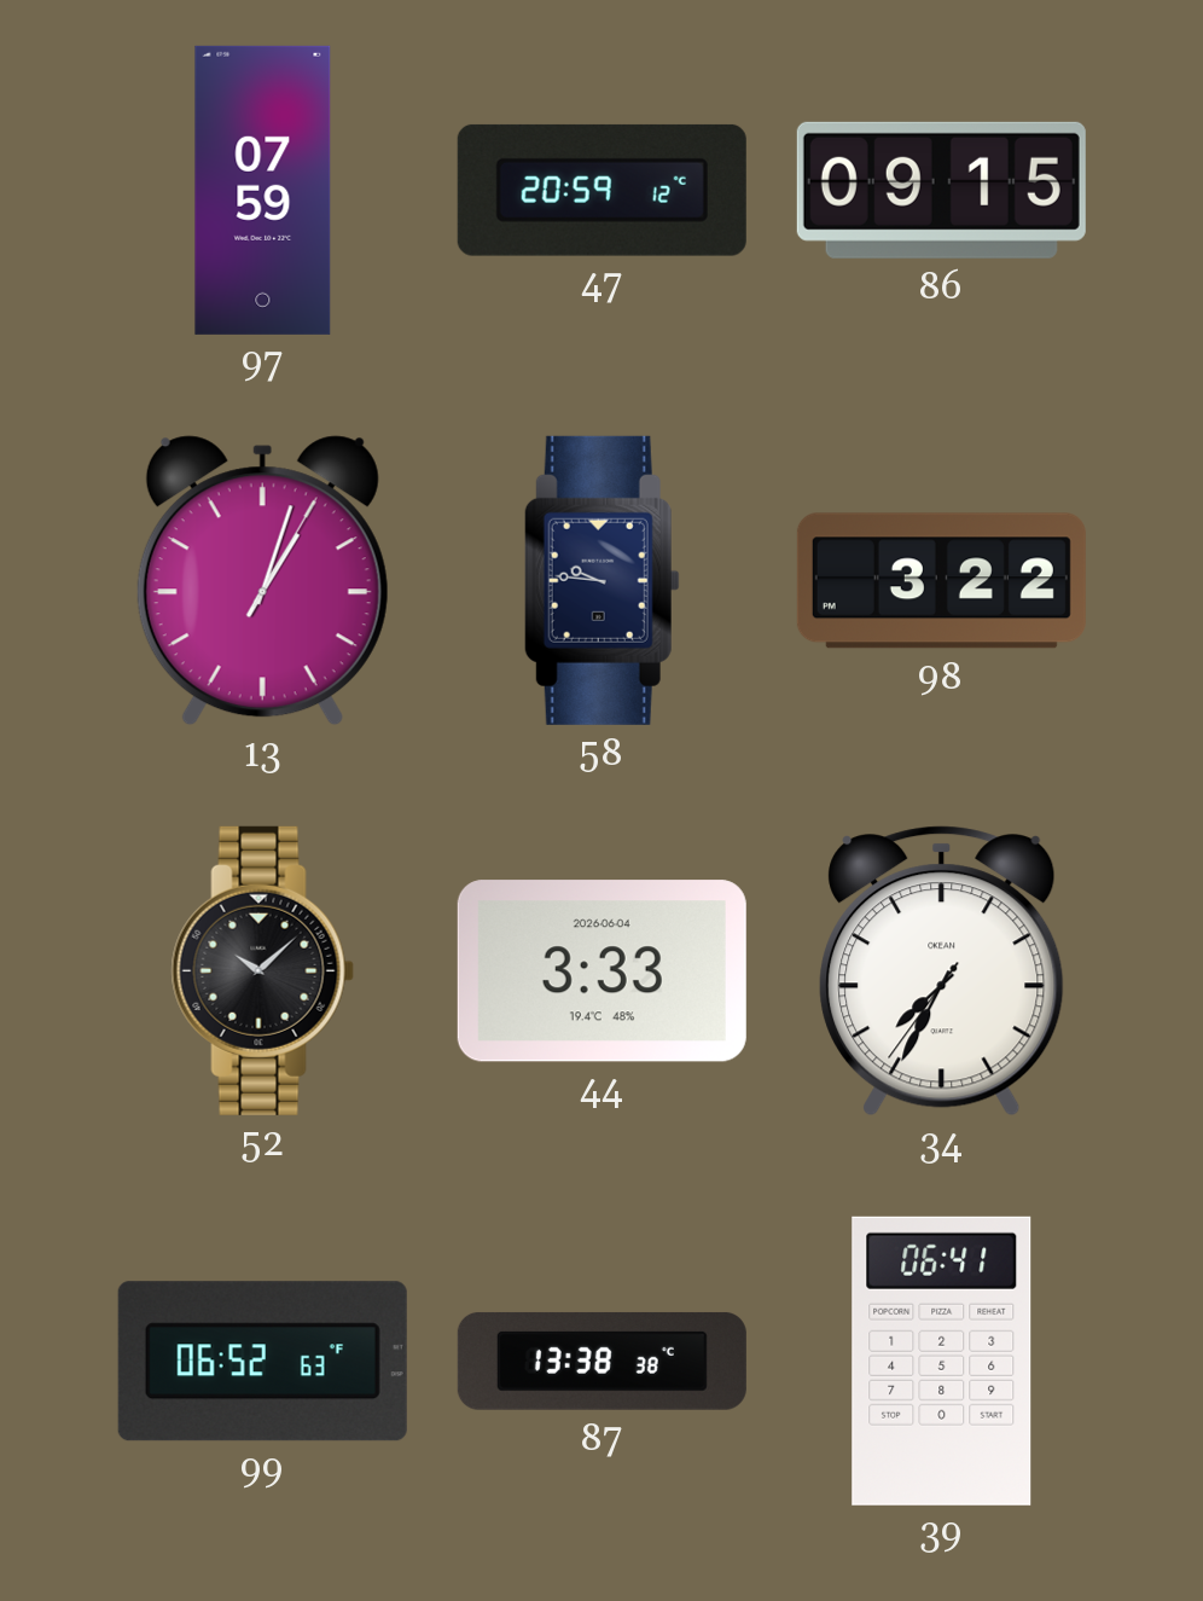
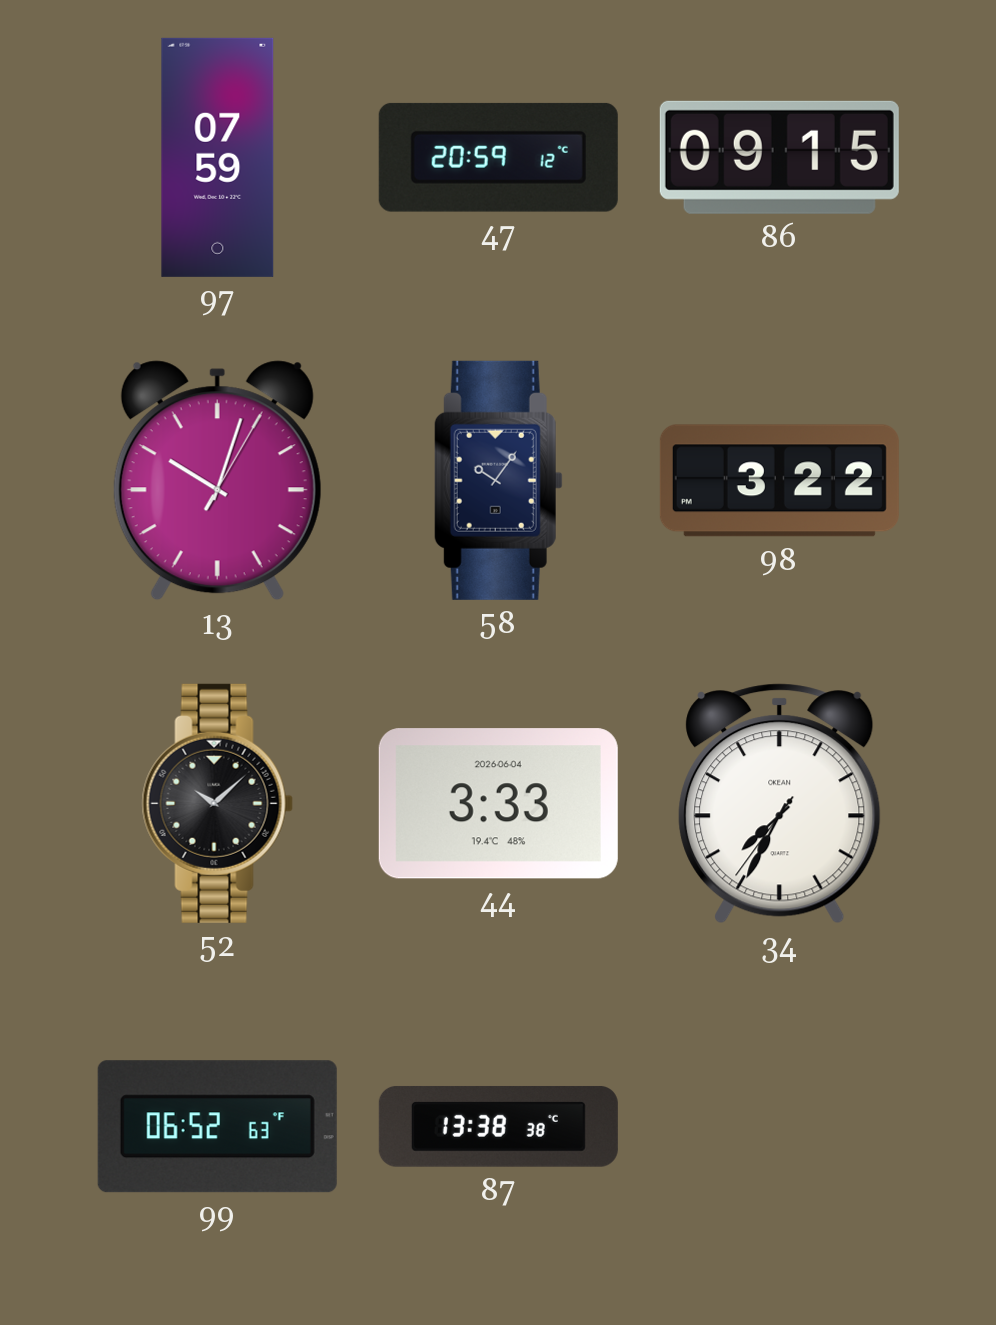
13: 1:03 -> 10:03
58: 9:46 -> 10:06
39: 06:41 -> none
